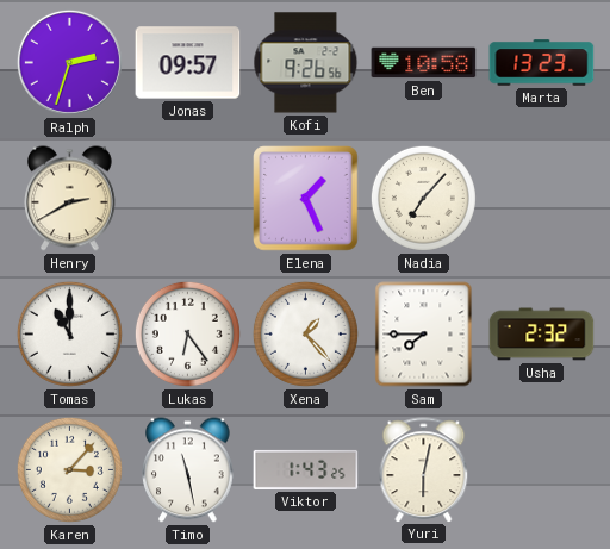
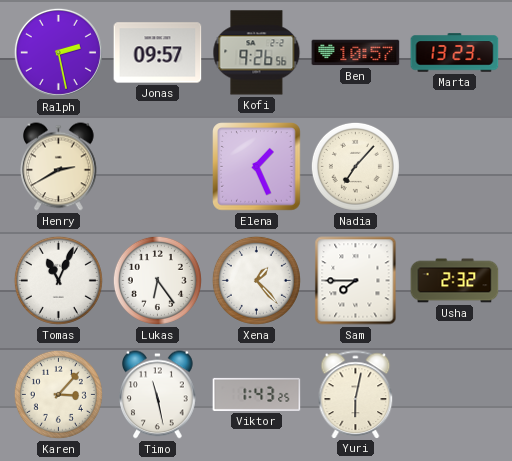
Ralph: 2:33 -> 2:28
Ben: 10:58 -> 10:57
Tomas: 11:00 -> 11:04
